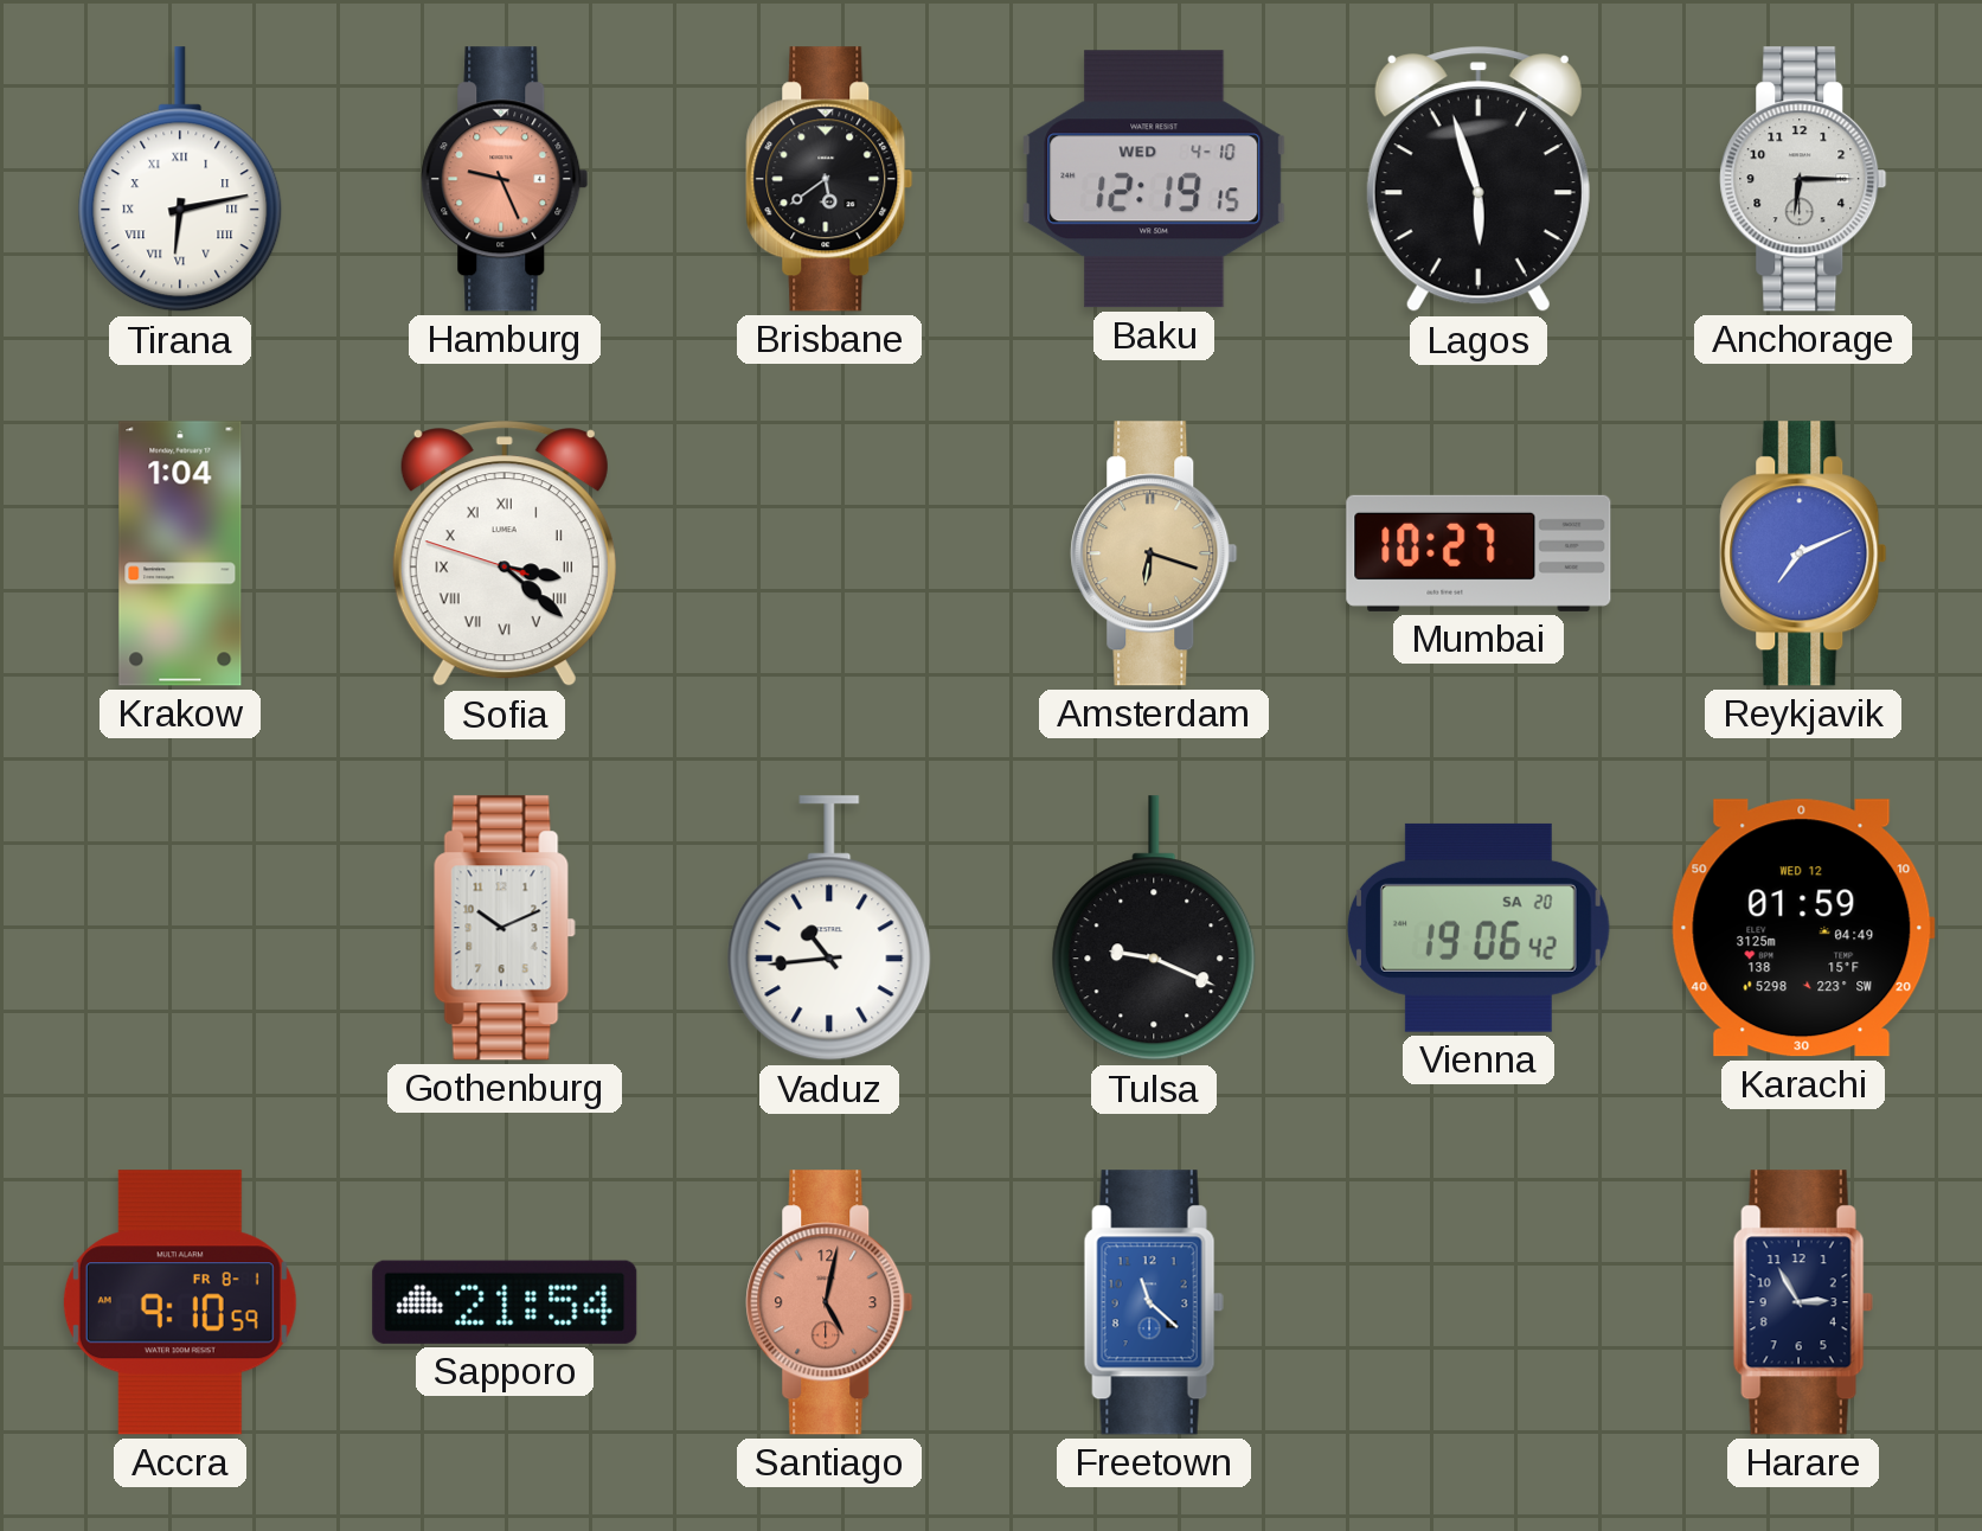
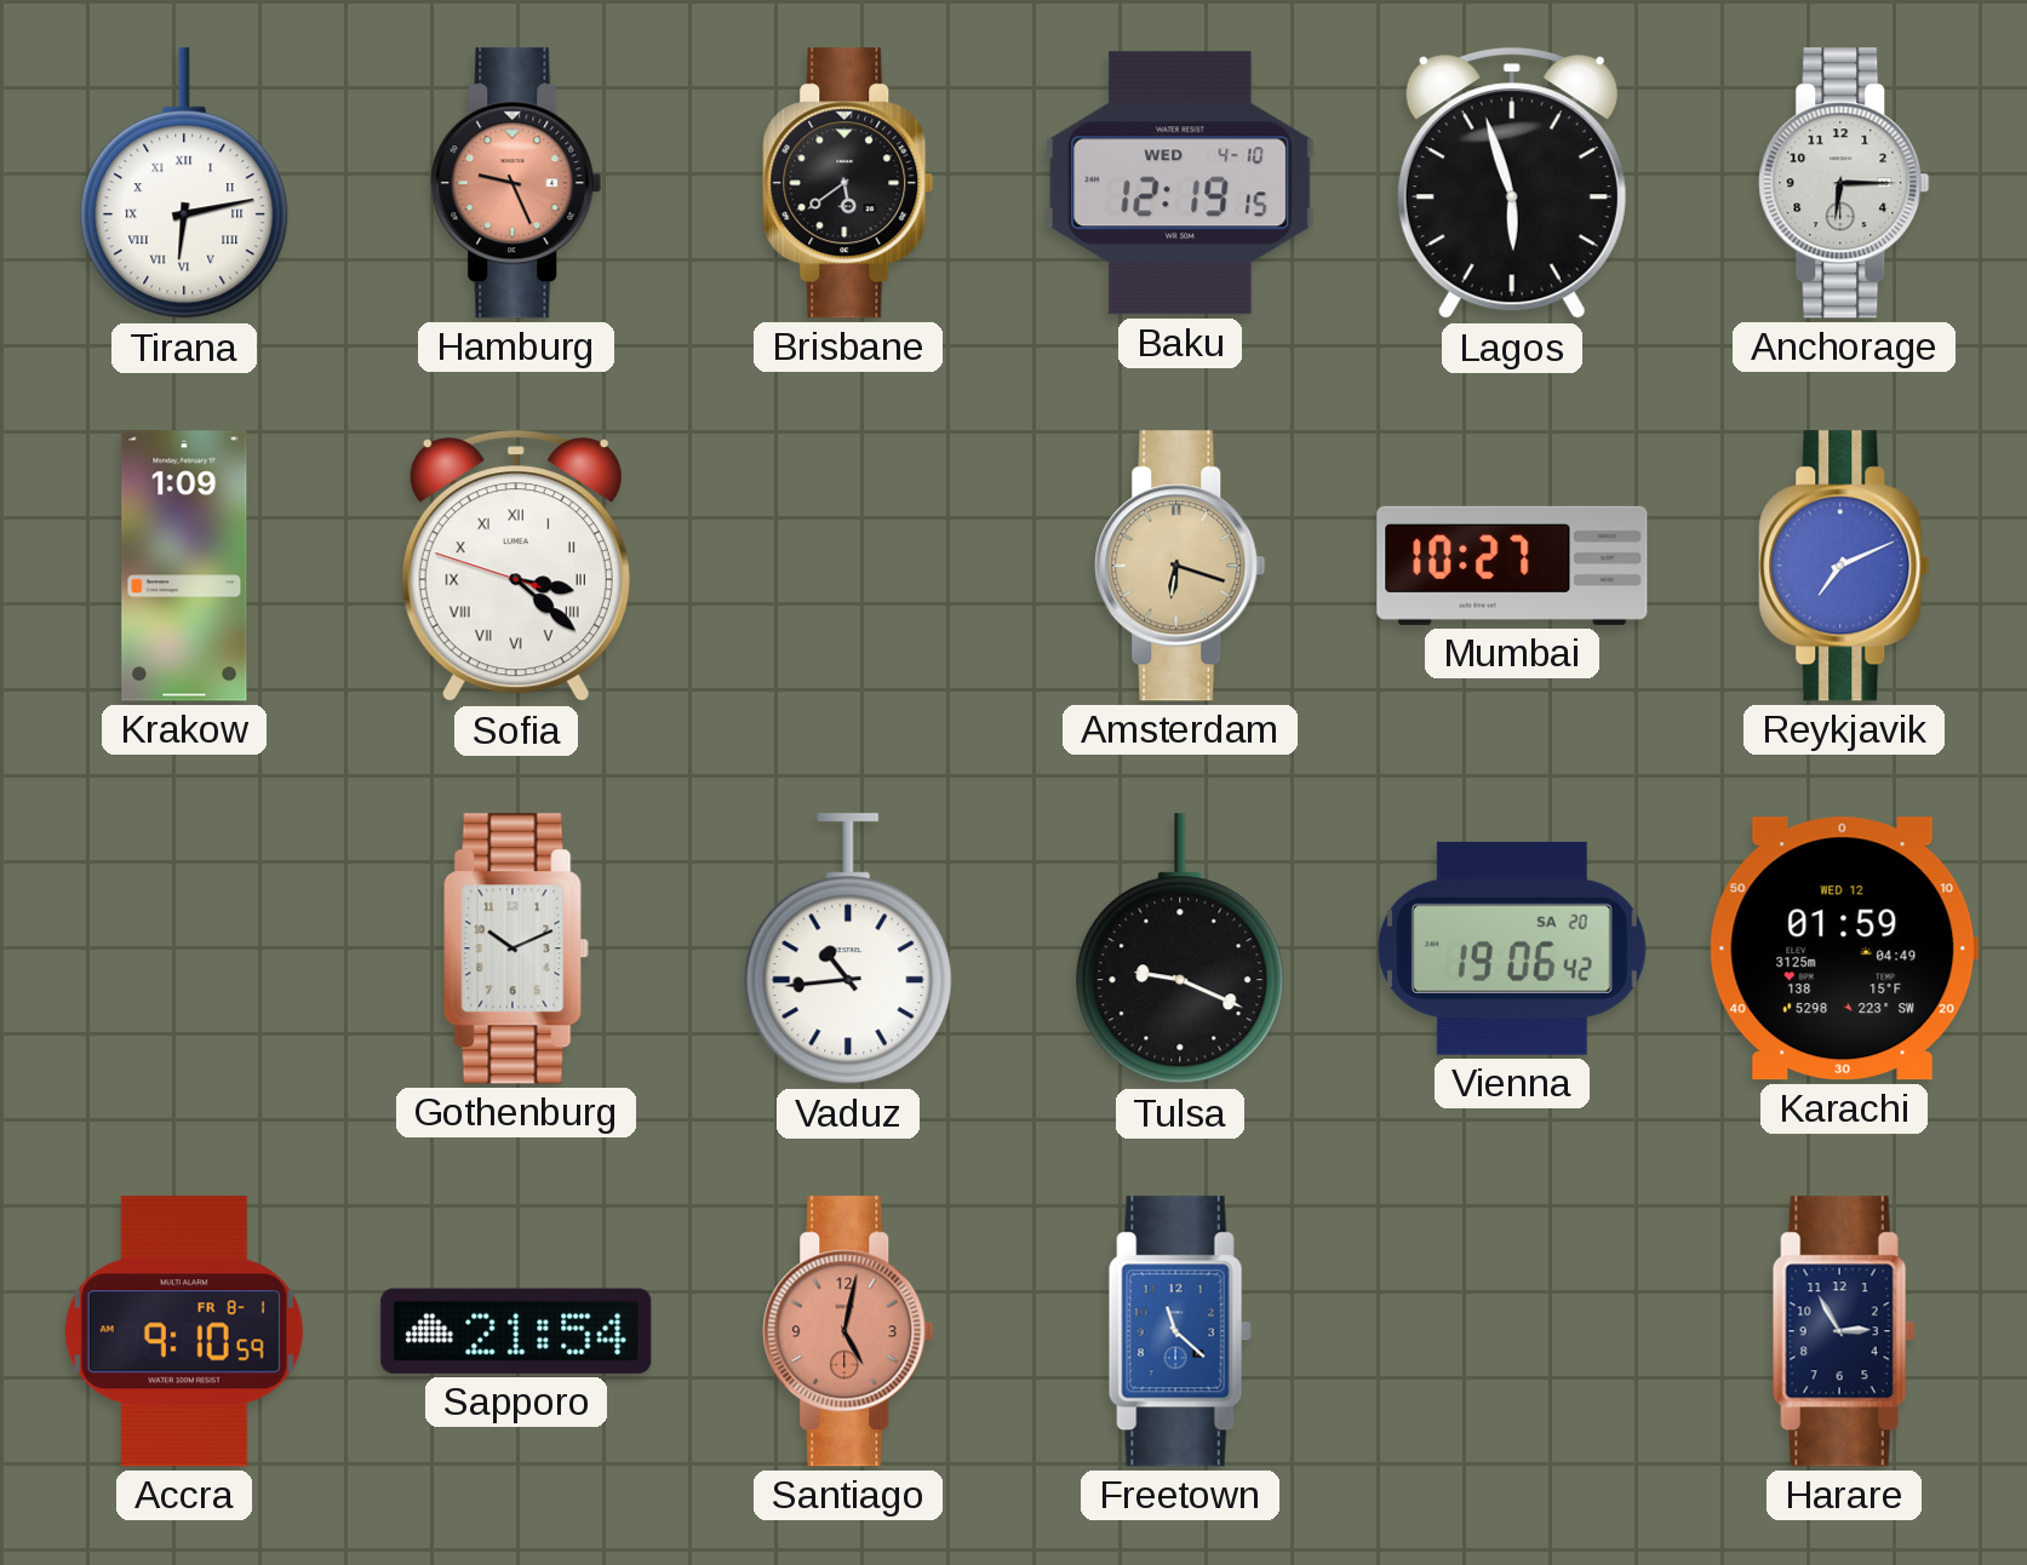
Krakow: 1:04 -> 1:09
